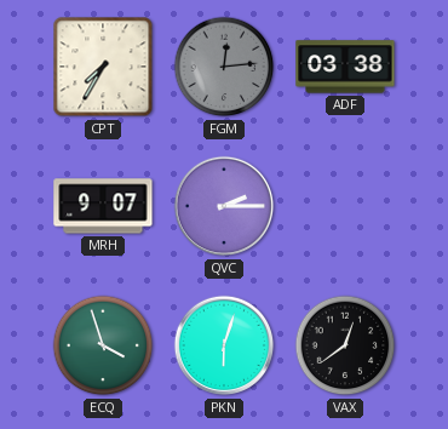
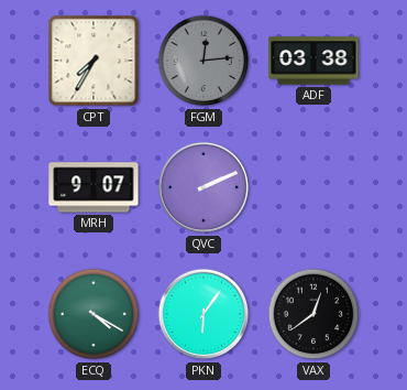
QVC: 2:15 -> 2:11
ECQ: 3:57 -> 4:20
PKN: 6:03 -> 6:06
